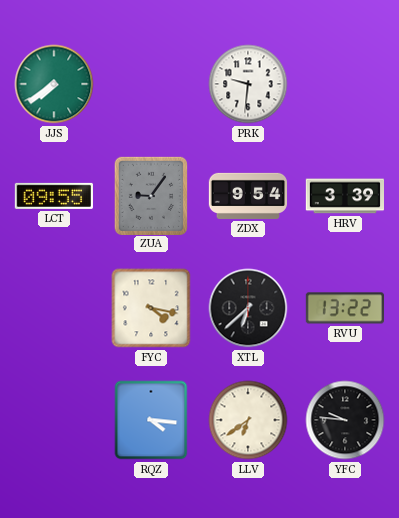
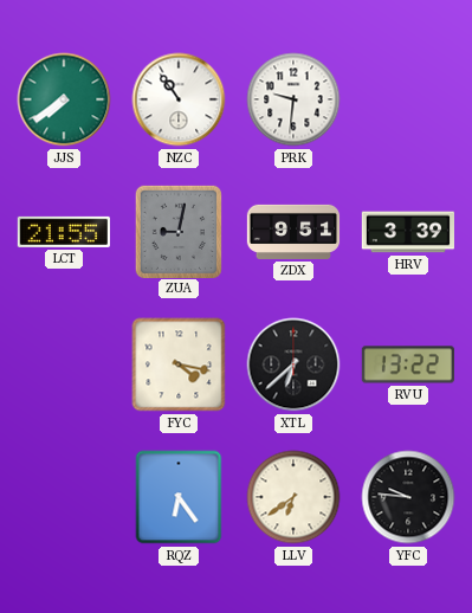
NZC: none -> 10:54
LCT: 09:55 -> 21:55
ZUA: 9:06 -> 9:02
ZDX: 9:54 -> 9:51
RQZ: 4:16 -> 6:24
